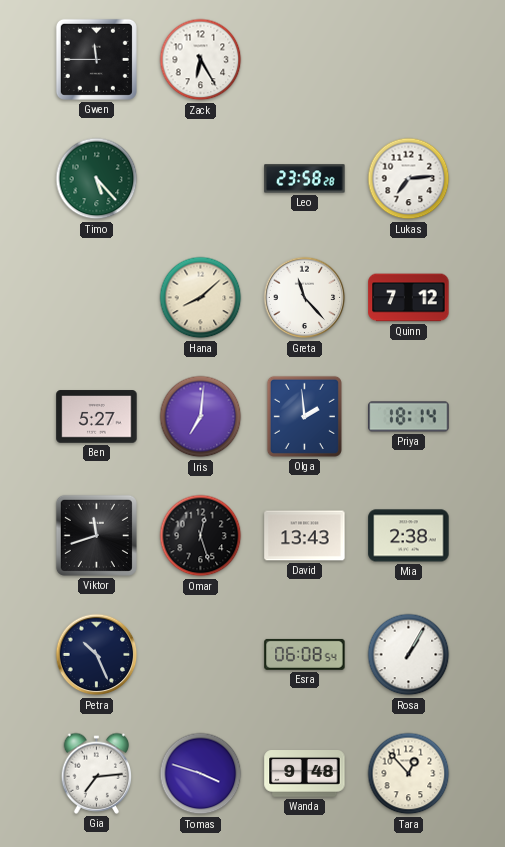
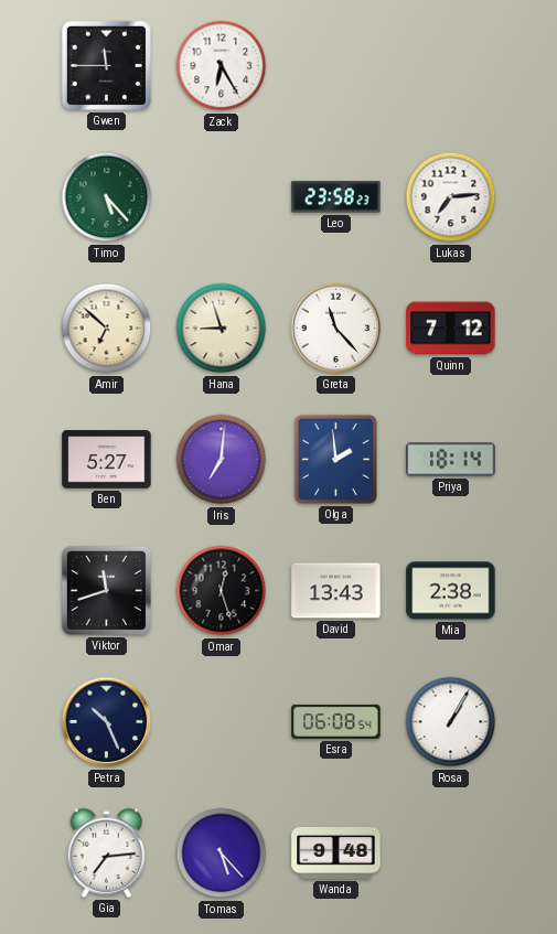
Leo: 23:58:28 -> 23:58:23
Amir: none -> 6:52
Hana: 8:08 -> 8:57
Tomas: 3:48 -> 5:23
Tara: 12:53 -> none
